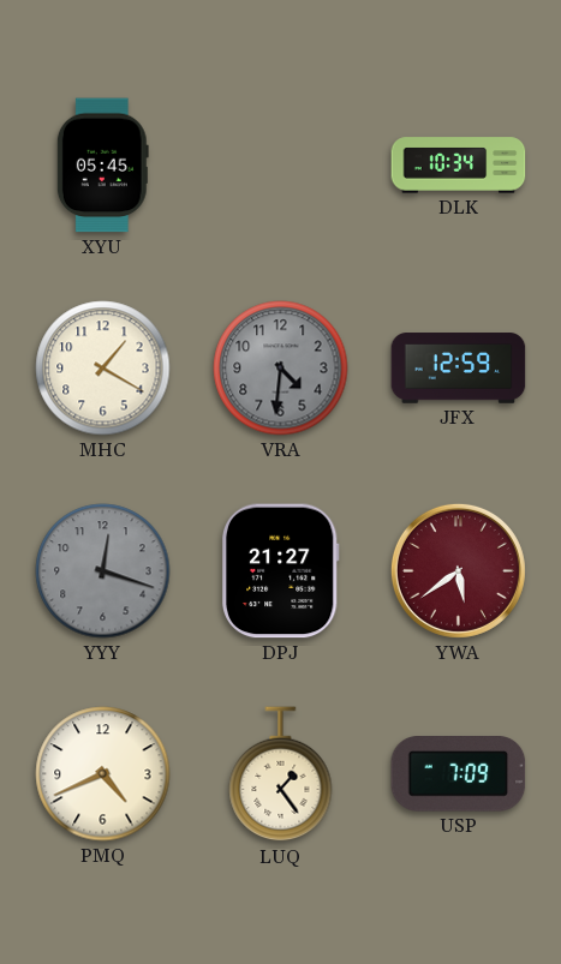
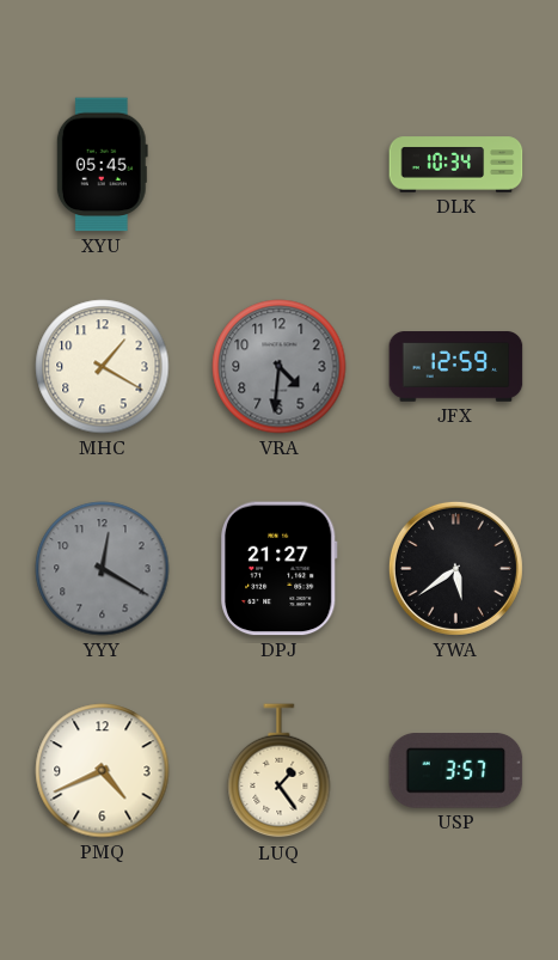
YYY: 12:18 -> 12:20
YWA dial: burgundy -> black
USP: 7:09 -> 3:57
